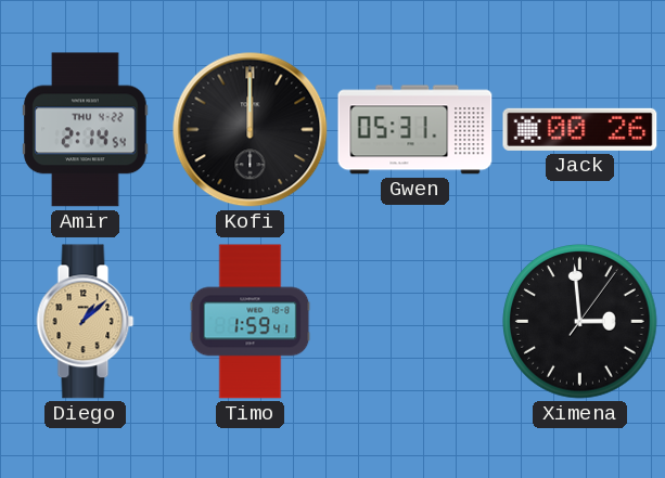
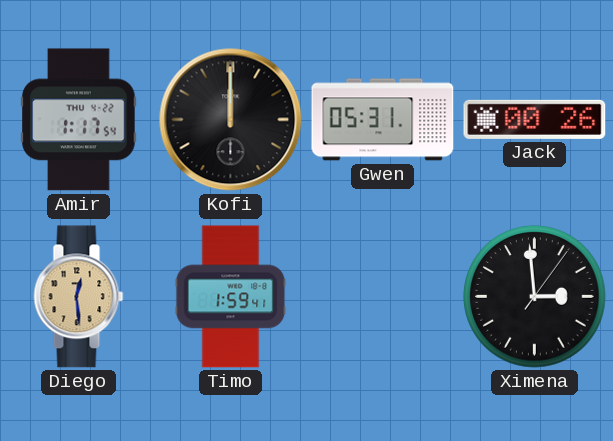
Amir: 2:14 -> 1:17
Diego: 1:08 -> 12:29
